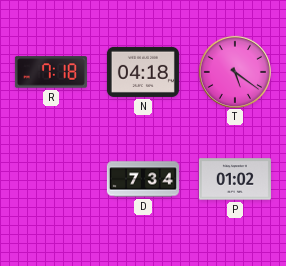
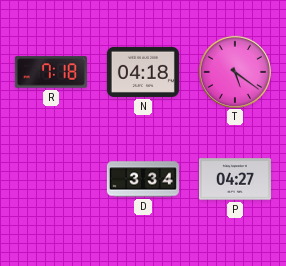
D: 7:34 -> 3:34
P: 01:02 -> 04:27
